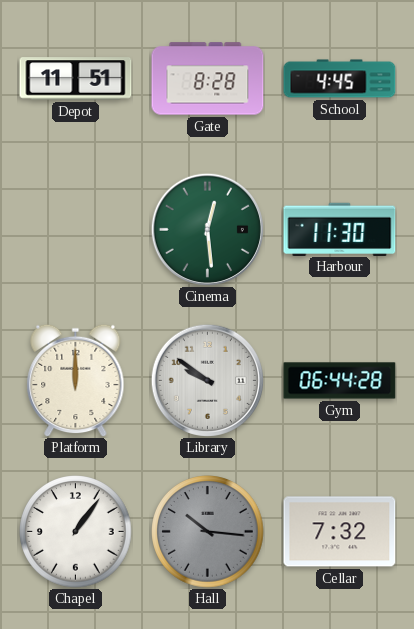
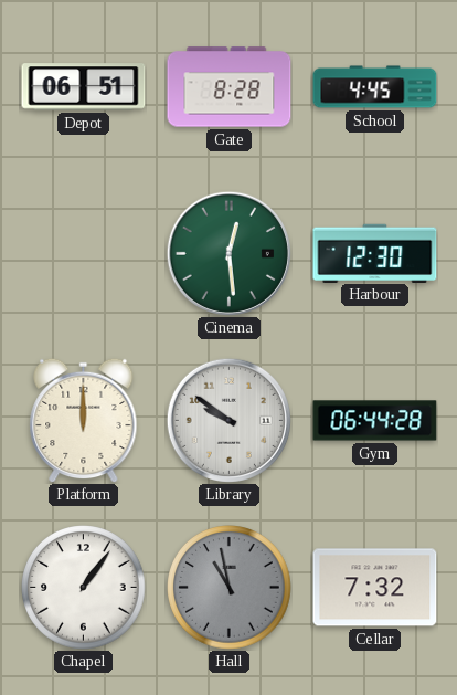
Depot: 11:51 -> 06:51
Harbour: 11:30 -> 12:30
Hall: 10:16 -> 10:58
